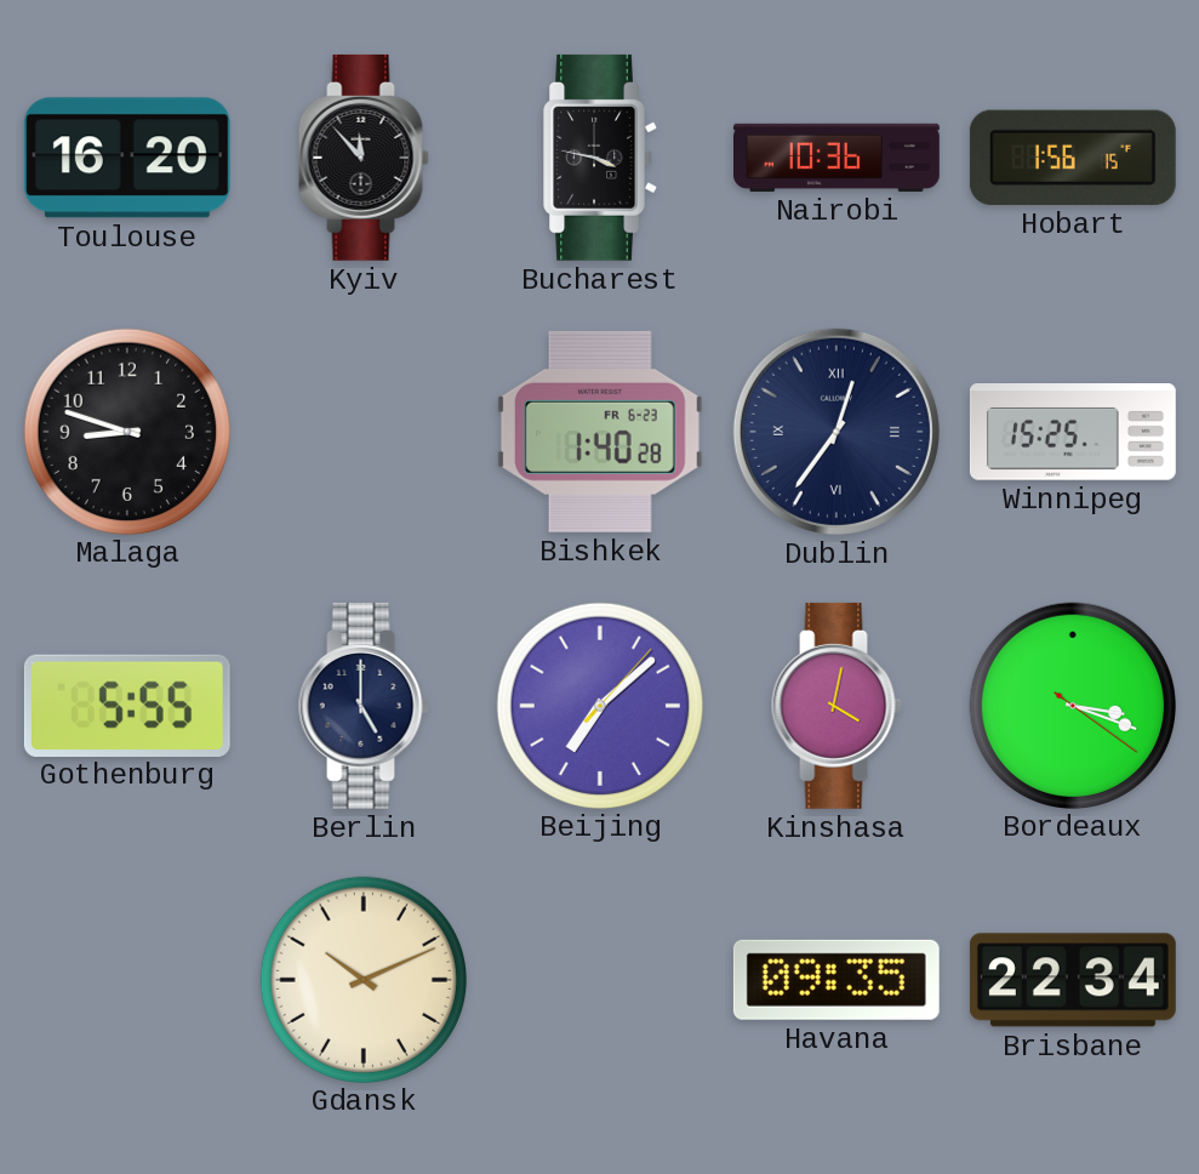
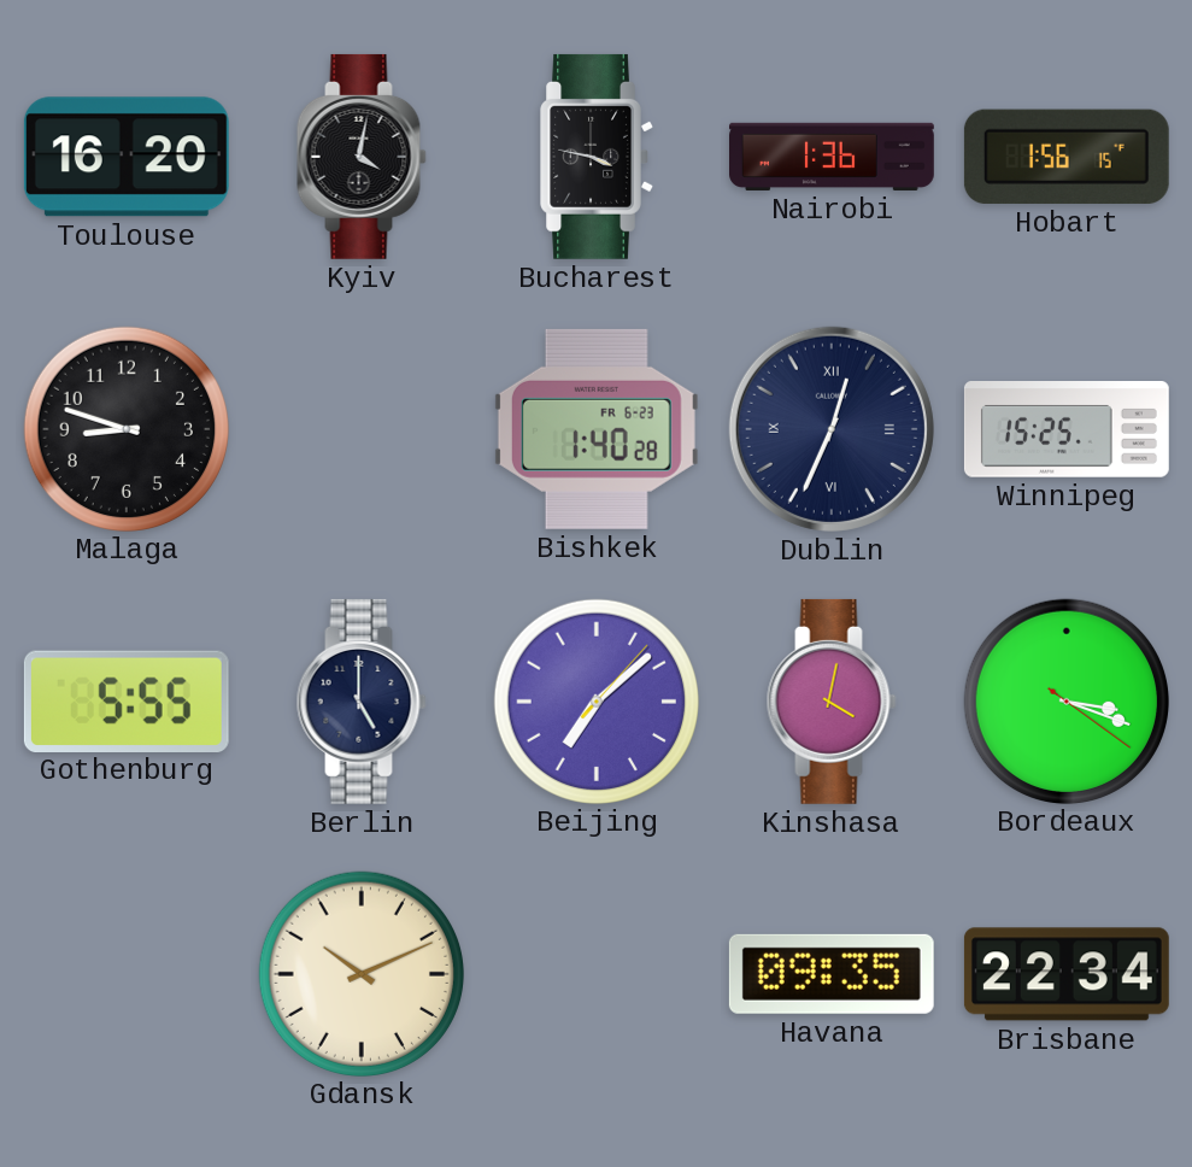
Kyiv: 11:53 -> 4:02
Nairobi: 10:36 -> 1:36
Dublin: 12:36 -> 12:34
